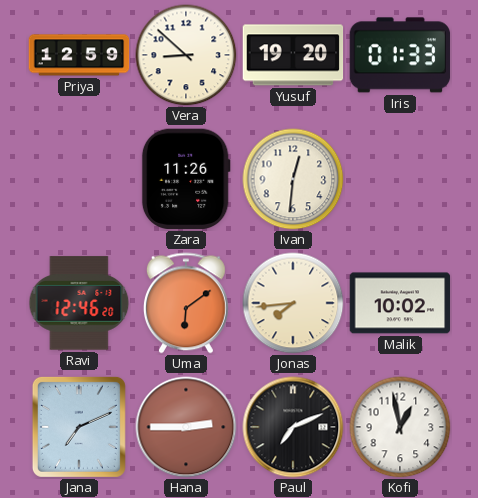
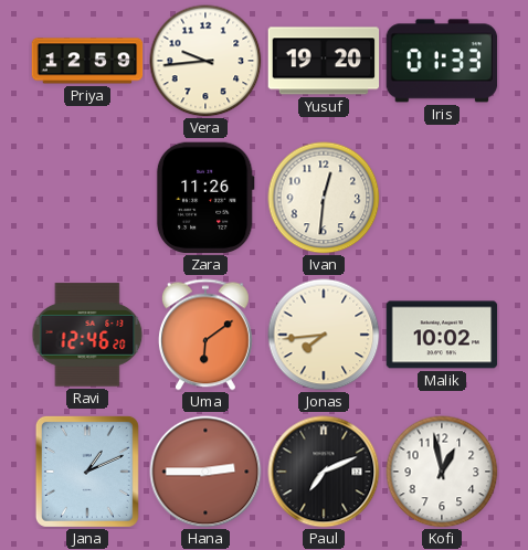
Vera: 8:52 -> 9:44
Jana: 7:11 -> 1:11
